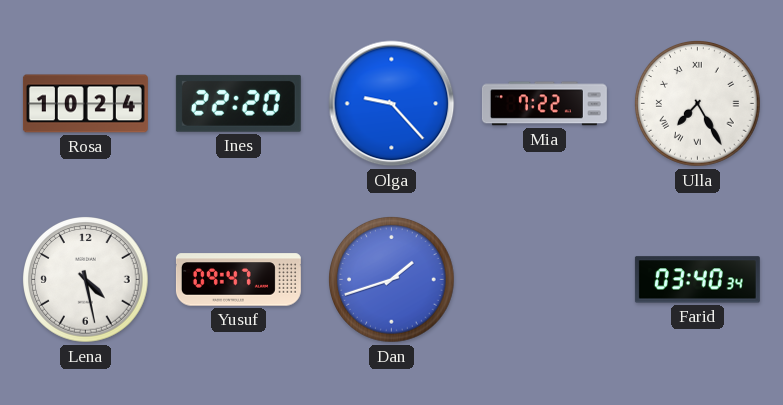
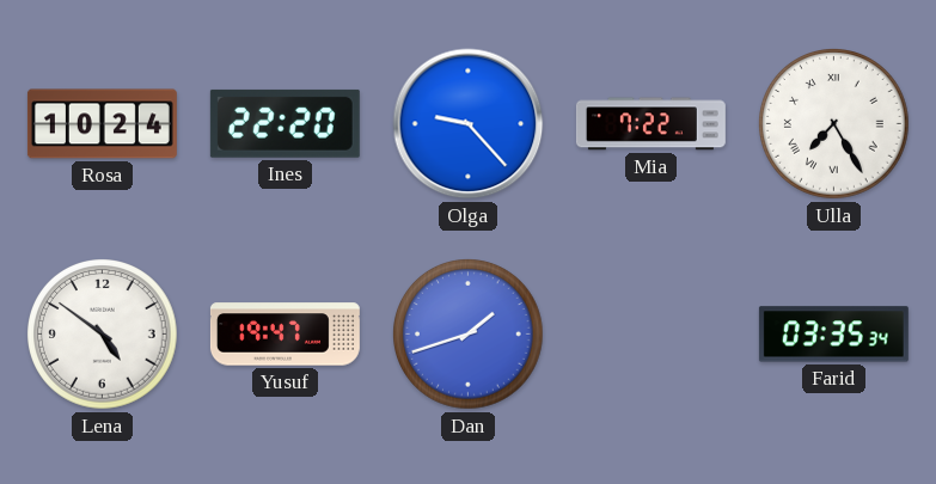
Lena: 4:28 -> 4:51
Yusuf: 09:47 -> 19:47
Farid: 03:40 -> 03:35
